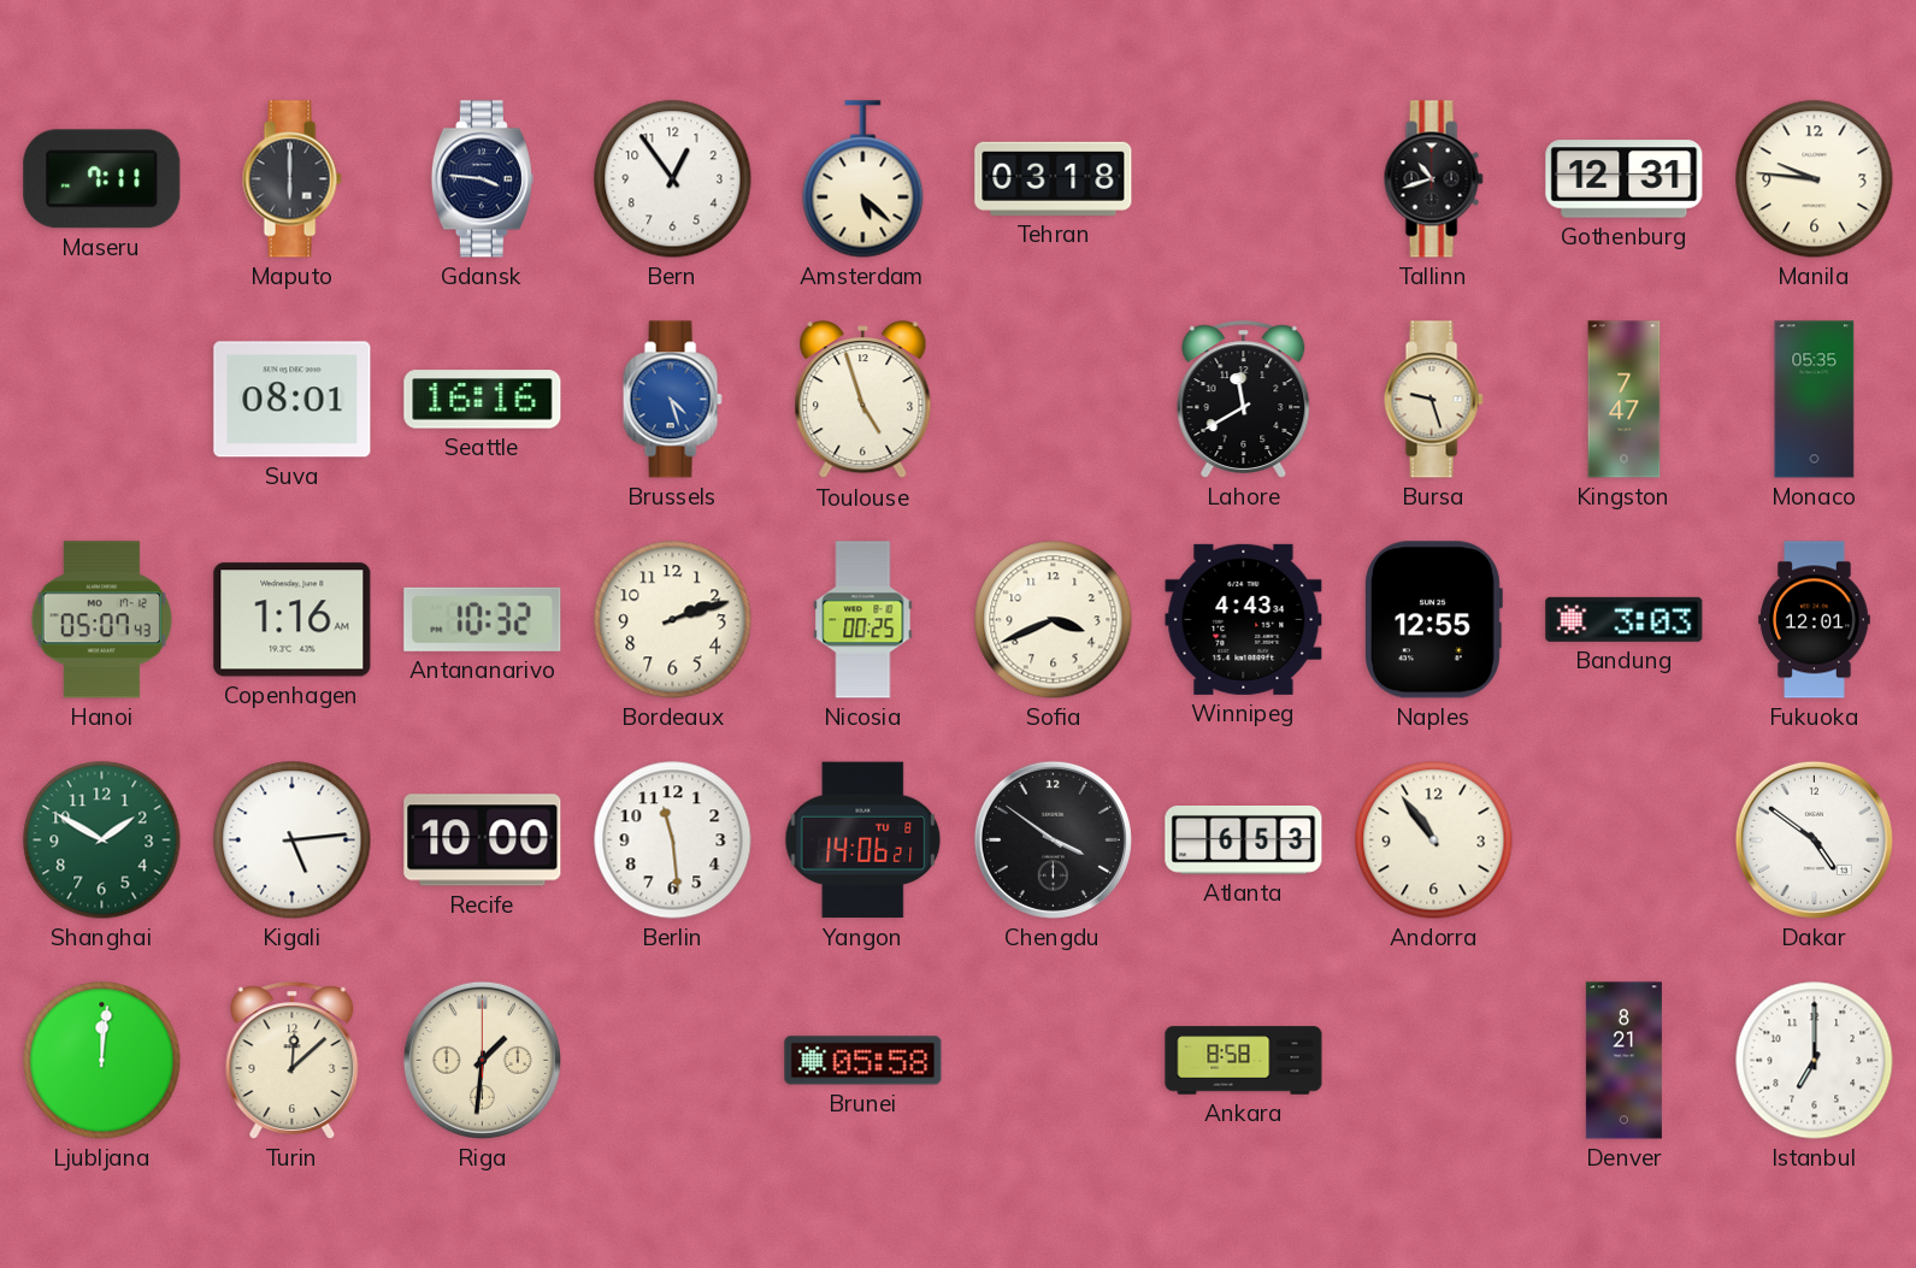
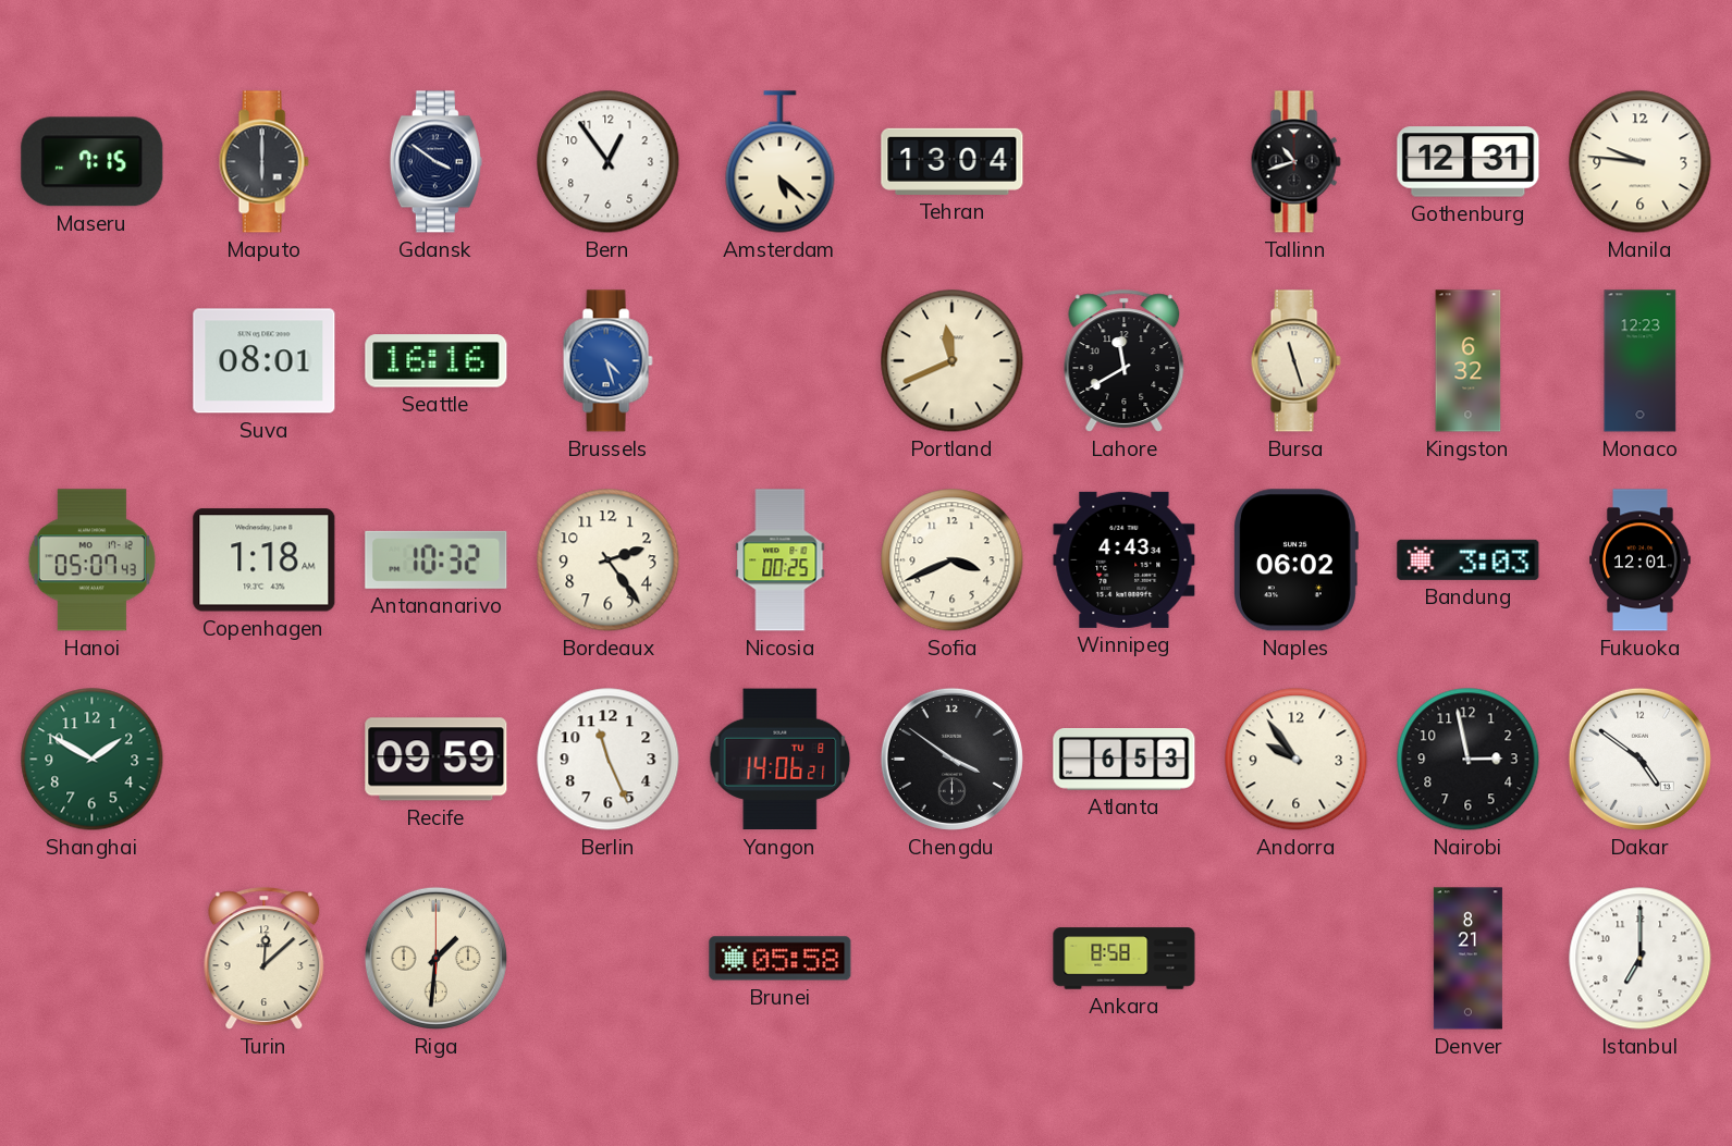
Maseru: 7:11 -> 7:15
Gdansk: 3:46 -> 3:51
Tehran: 03:18 -> 13:04
Toulouse: 4:57 -> none
Portland: none -> 11:41
Bursa: 9:27 -> 11:27
Kingston: 7:47 -> 6:32
Monaco: 05:35 -> 12:23
Copenhagen: 1:16 -> 1:18
Bordeaux: 2:12 -> 2:24
Naples: 12:55 -> 06:02
Kigali: 5:14 -> none
Recife: 10:00 -> 09:59
Berlin: 11:29 -> 11:26
Andorra: 10:54 -> 9:54
Nairobi: none -> 2:58
Ljubljana: 12:01 -> none
